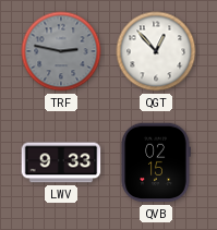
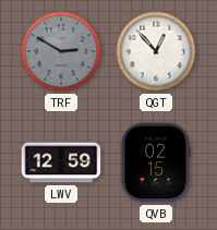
TRF: 2:47 -> 2:50
LWV: 9:33 -> 12:59
